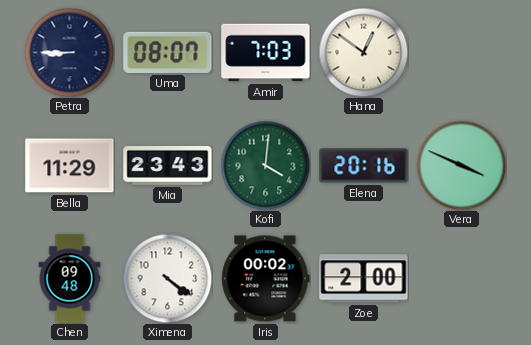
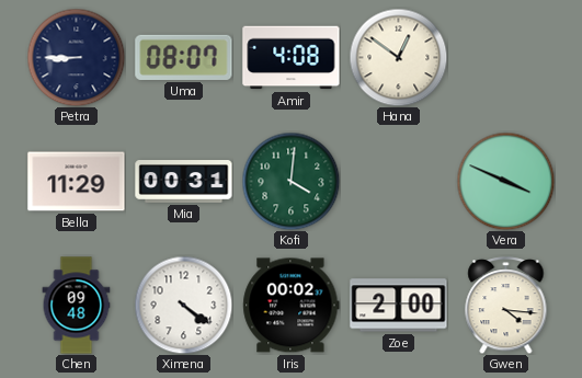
Amir: 7:03 -> 4:08
Mia: 23:43 -> 00:31
Elena: 20:16 -> none
Gwen: none -> 4:16
